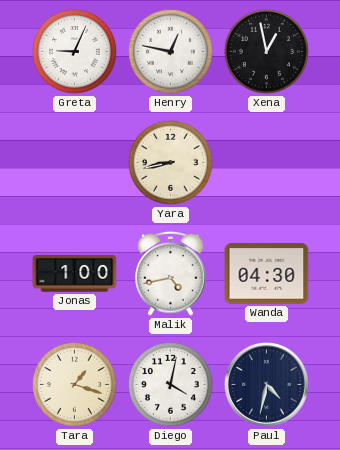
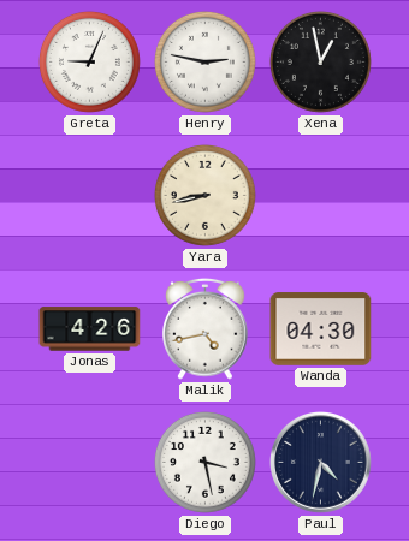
Henry: 12:47 -> 2:47
Jonas: 1:00 -> 4:26
Tara: 1:18 -> none
Diego: 4:02 -> 3:28
